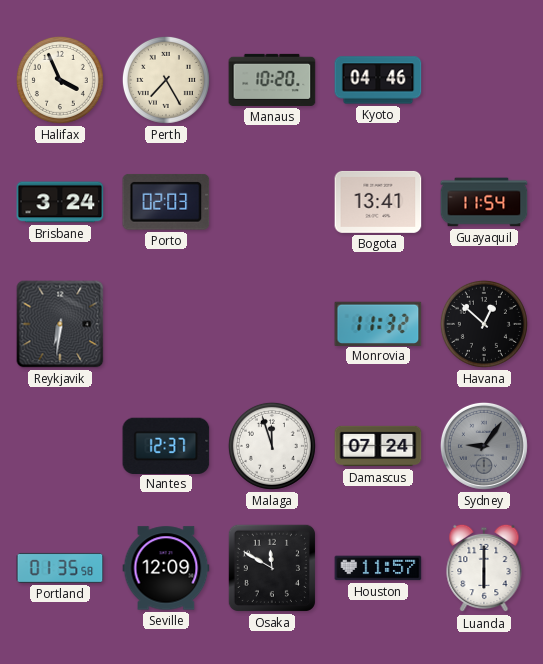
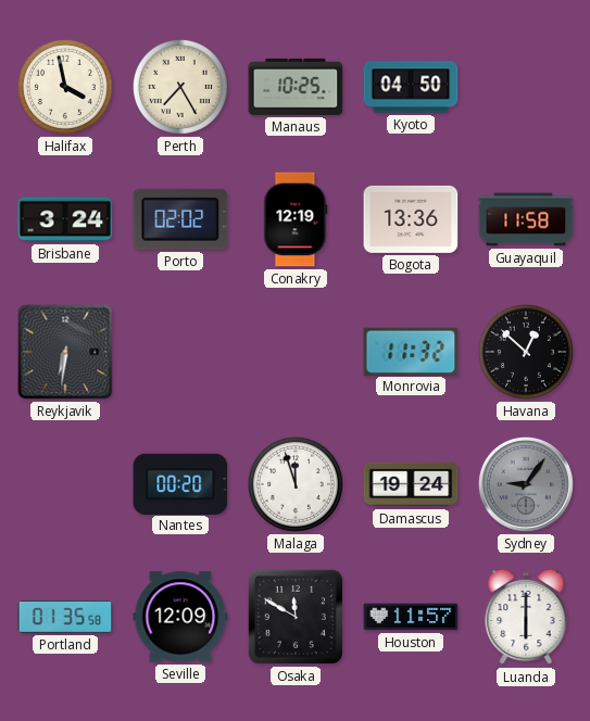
Halifax: 3:56 -> 3:58
Manaus: 10:20 -> 10:25
Kyoto: 04:46 -> 04:50
Porto: 02:03 -> 02:02
Conakry: none -> 12:19
Bogota: 13:41 -> 13:36
Guayaquil: 11:54 -> 11:58
Nantes: 12:37 -> 00:20
Damascus: 07:24 -> 19:24
